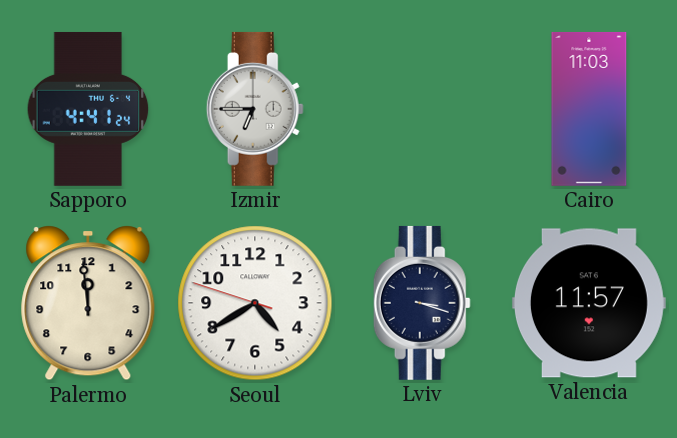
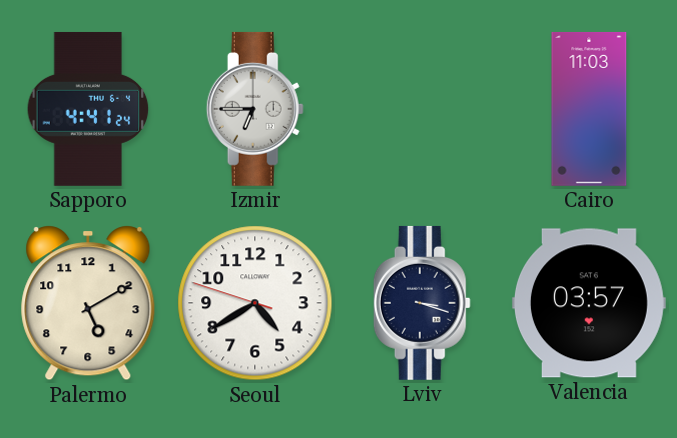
Palermo: 11:59 -> 5:10
Valencia: 11:57 -> 03:57
